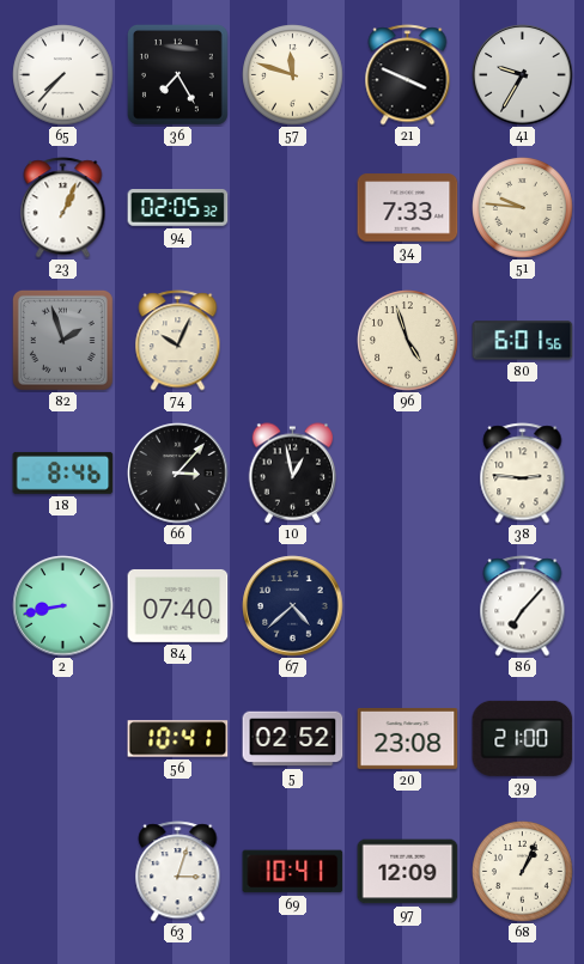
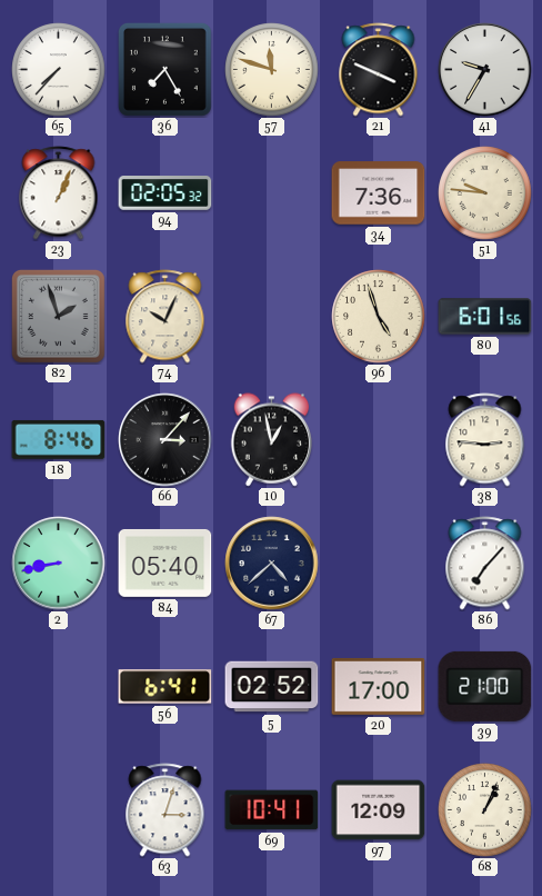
34: 7:33 -> 7:36
84: 07:40 -> 05:40
56: 10:41 -> 6:41
20: 23:08 -> 17:00
